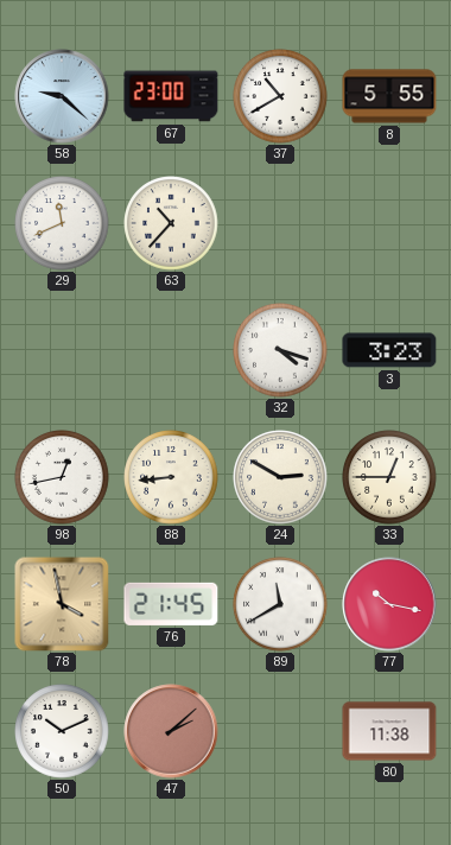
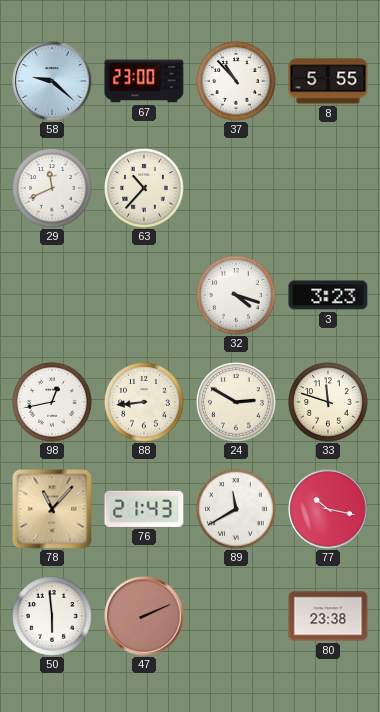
37: 10:40 -> 10:53
33: 12:45 -> 11:48
78: 3:58 -> 11:07
76: 21:45 -> 21:43
50: 10:11 -> 5:59
47: 2:08 -> 2:11
80: 11:38 -> 23:38
